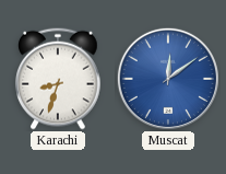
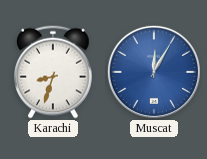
Muscat: 12:09 -> 12:05
